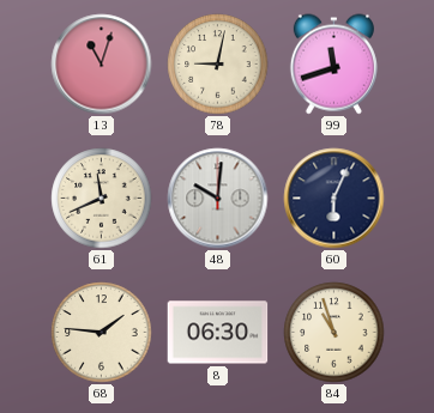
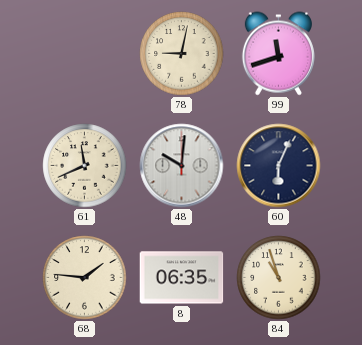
13: 11:03 -> none
8: 06:30 -> 06:35
